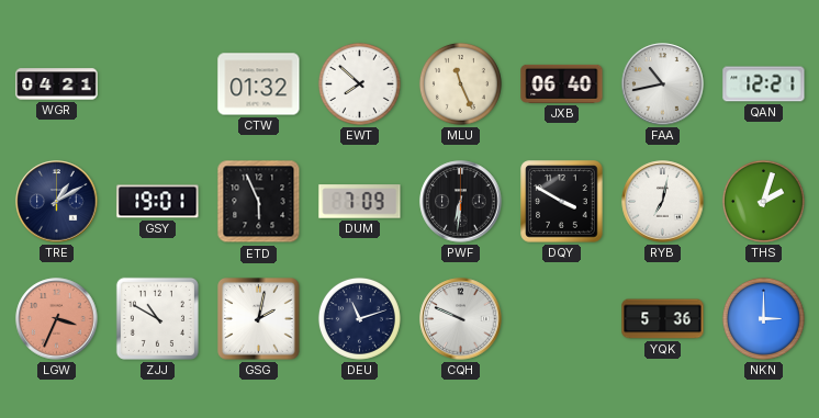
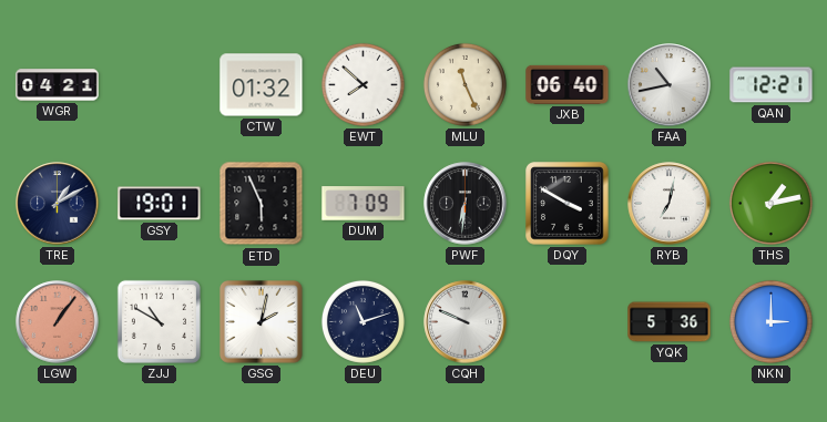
THS: 2:03 -> 1:13
LGW: 3:34 -> 1:06
